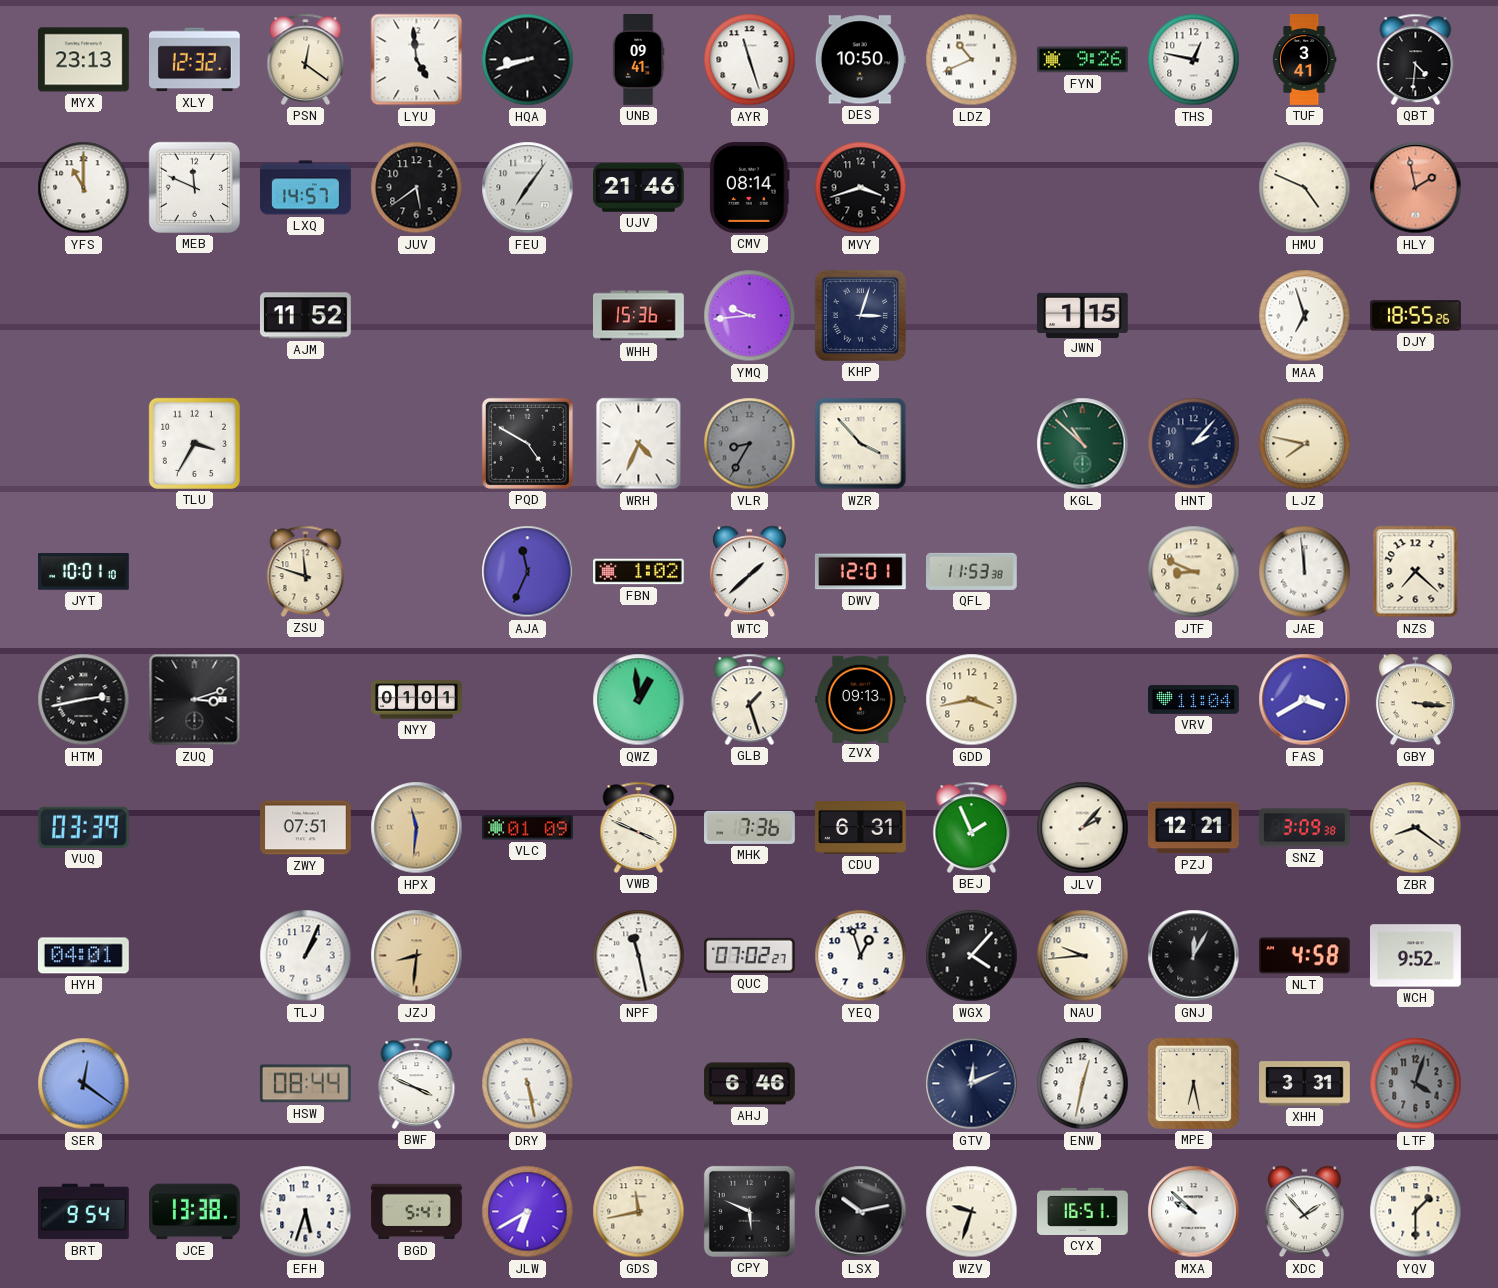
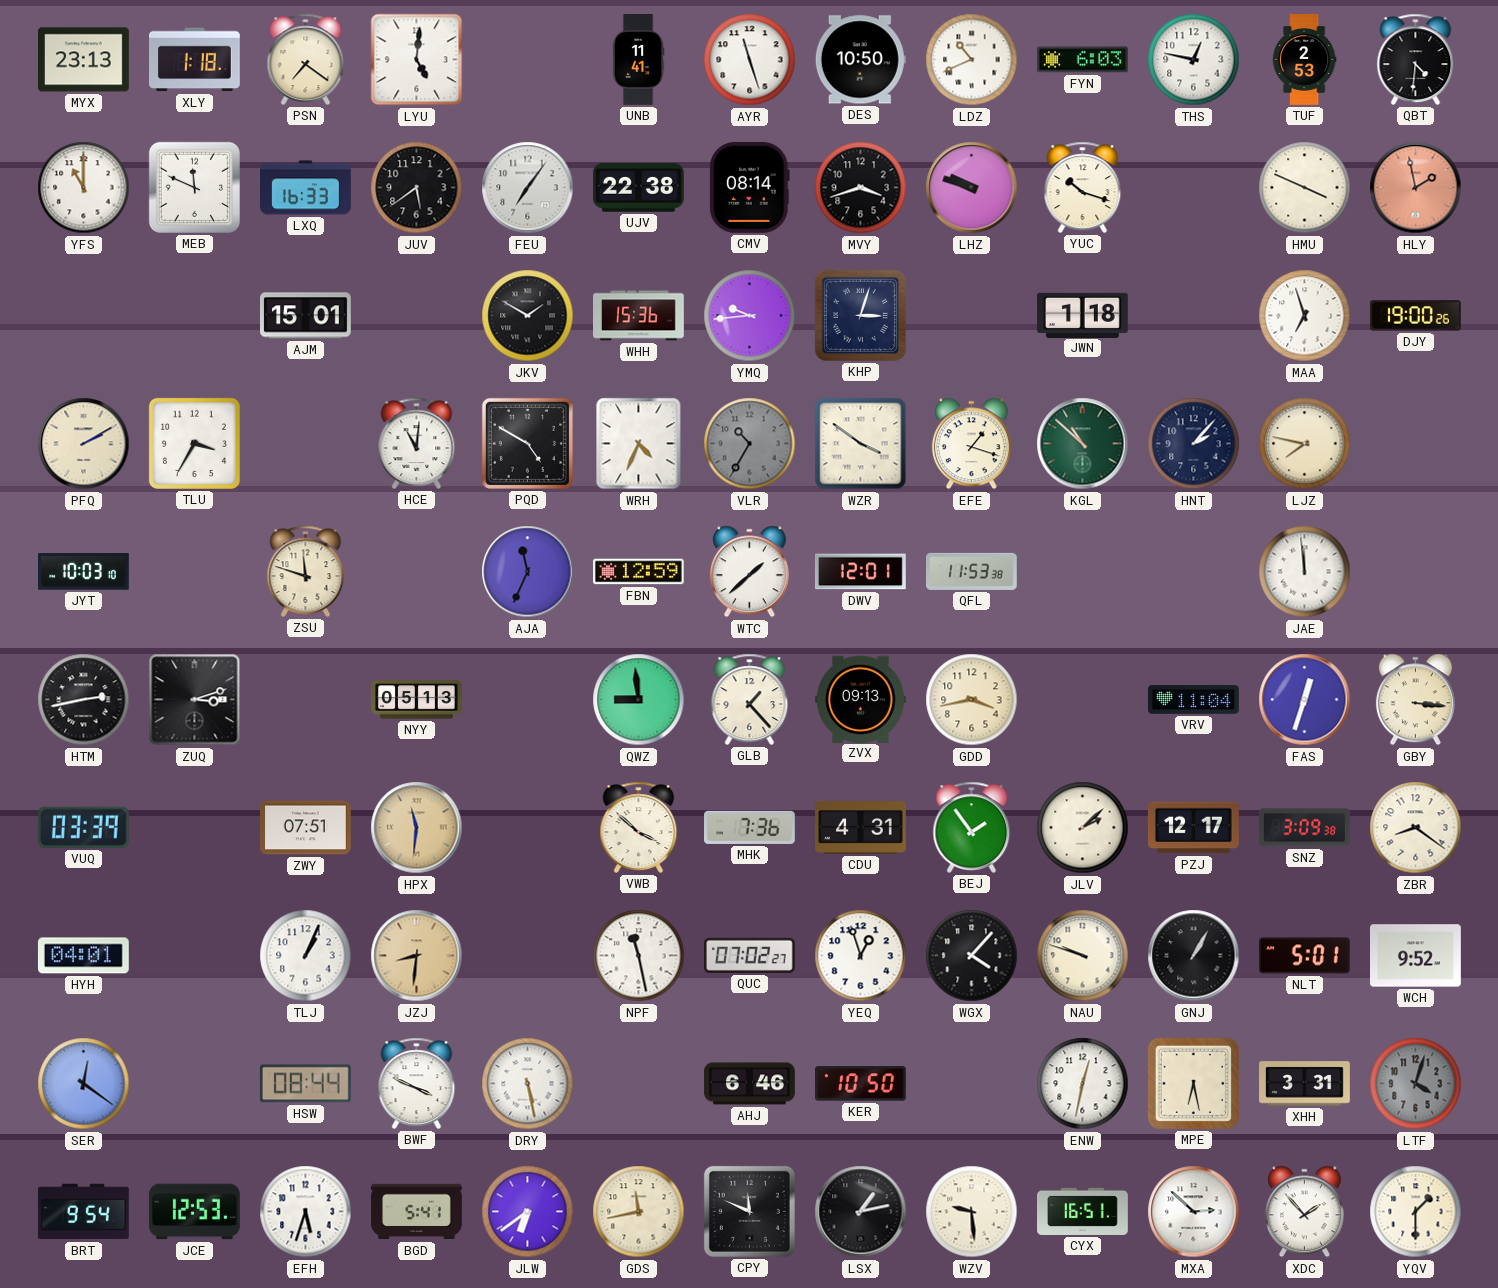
XLY: 12:32 -> 1:18
PSN: 12:21 -> 7:21
LYU: 4:59 -> 5:01
HQA: 8:42 -> none
UNB: 09:41 -> 11:41
FYN: 9:26 -> 6:03
TUF: 3:41 -> 2:53
LXQ: 14:57 -> 16:33
UJV: 21:46 -> 22:38
LHZ: none -> 9:48
YUC: none -> 10:18
HMU: 4:49 -> 3:49
AJM: 11:52 -> 15:01
JKV: none -> 1:50
JWN: 1:15 -> 1:18
DJY: 18:55 -> 19:00
PFQ: none -> 2:10
HCE: none -> 11:01
VLR: 8:35 -> 10:35
WZR: 3:53 -> 3:51
EFE: none -> 1:18
JYT: 10:01 -> 10:03
FBN: 1:02 -> 12:59
JTF: 8:49 -> none
NZS: 7:22 -> none
NYY: 01:01 -> 05:13
QWZ: 12:59 -> 8:59
GLB: 1:27 -> 1:23
FAS: 3:40 -> 12:33
VLC: 01:09 -> none
VWB: 3:49 -> 3:52
CDU: 6:31 -> 4:31
BEJ: 1:56 -> 1:54
JLV: 2:07 -> 2:08
PZJ: 12:21 -> 12:17
NAU: 9:44 -> 9:48
GNJ: 12:05 -> 1:05
NLT: 4:58 -> 5:01
KER: none -> 10:50
GTV: 12:11 -> none
JCE: 13:38 -> 12:53
JLW: 6:40 -> 6:39
CPY: 5:49 -> 11:49
LSX: 10:13 -> 1:13
WZV: 9:33 -> 9:29
MXA: 9:52 -> 2:52
